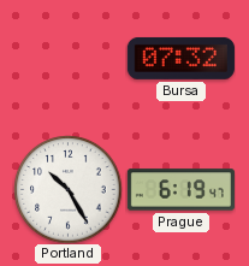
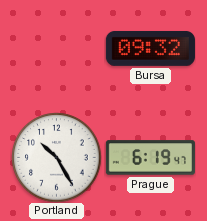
Bursa: 07:32 -> 09:32
